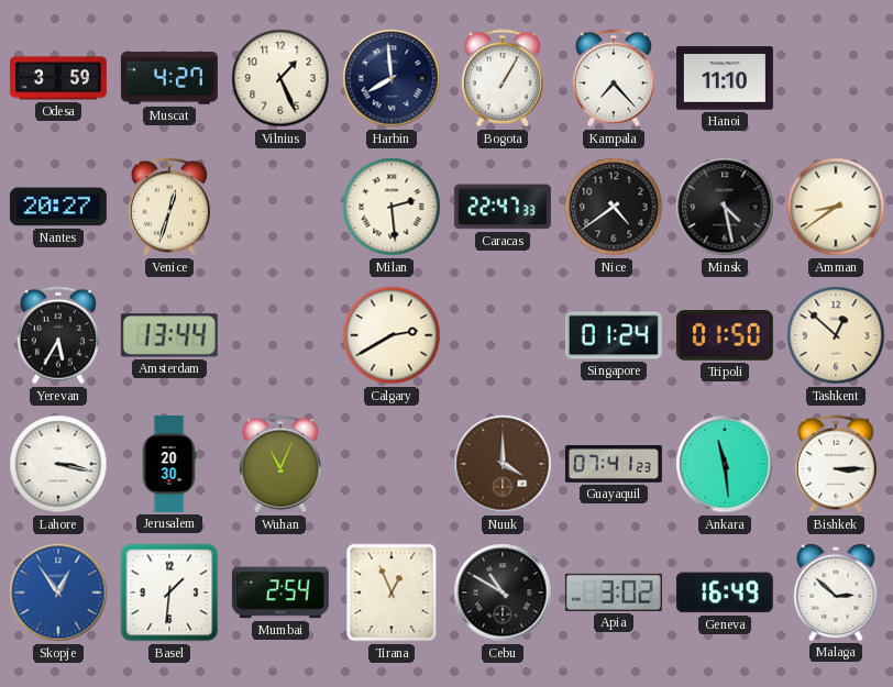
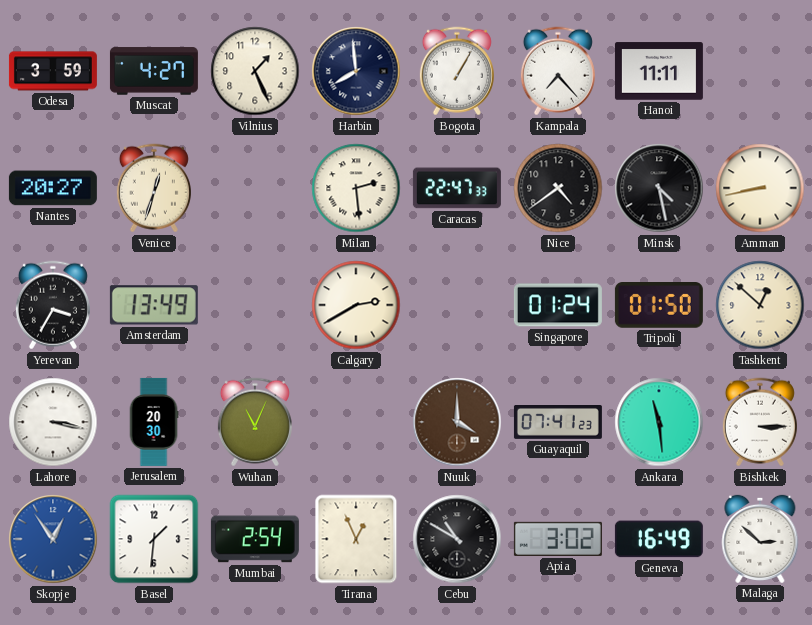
Hanoi: 11:10 -> 11:11
Amman: 8:39 -> 8:43
Yerevan: 5:35 -> 3:35
Amsterdam: 13:44 -> 13:49
